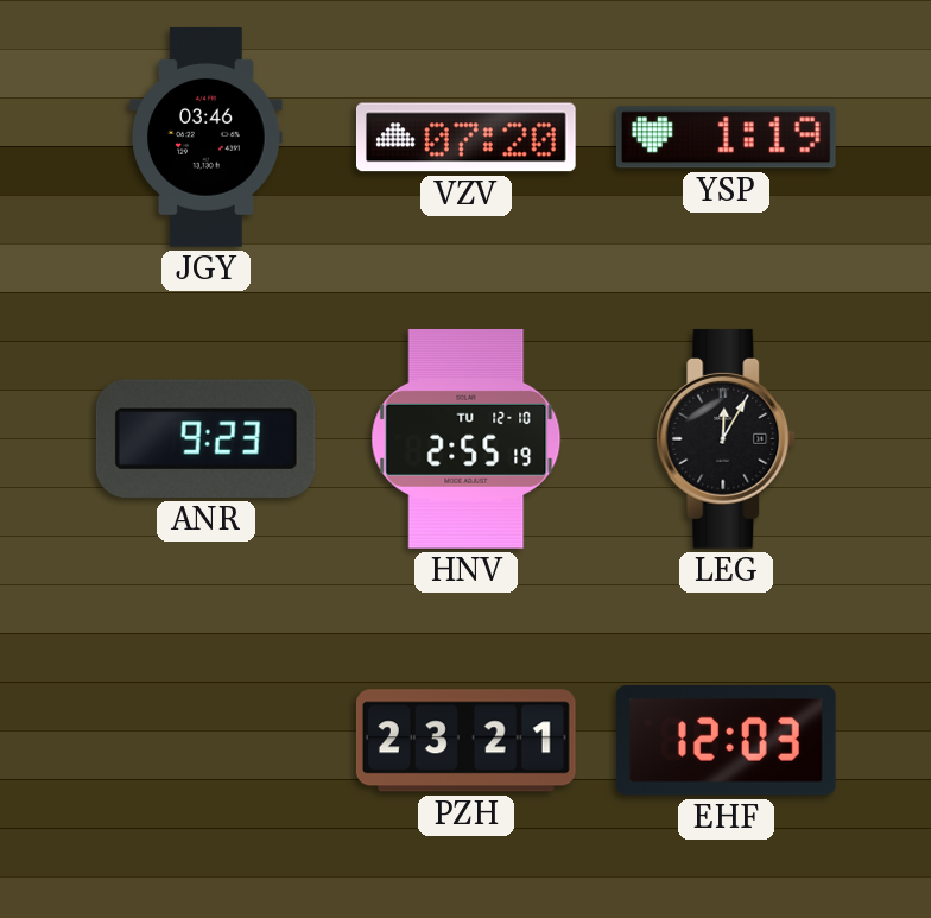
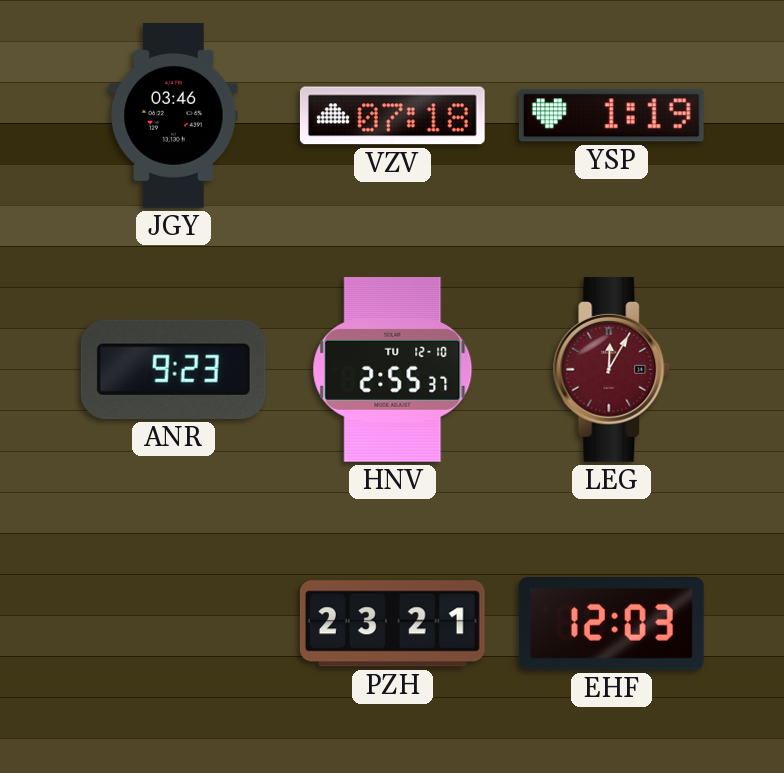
VZV: 07:20 -> 07:18
HNV: 2:55:19 -> 2:55:37
LEG dial: black -> burgundy
